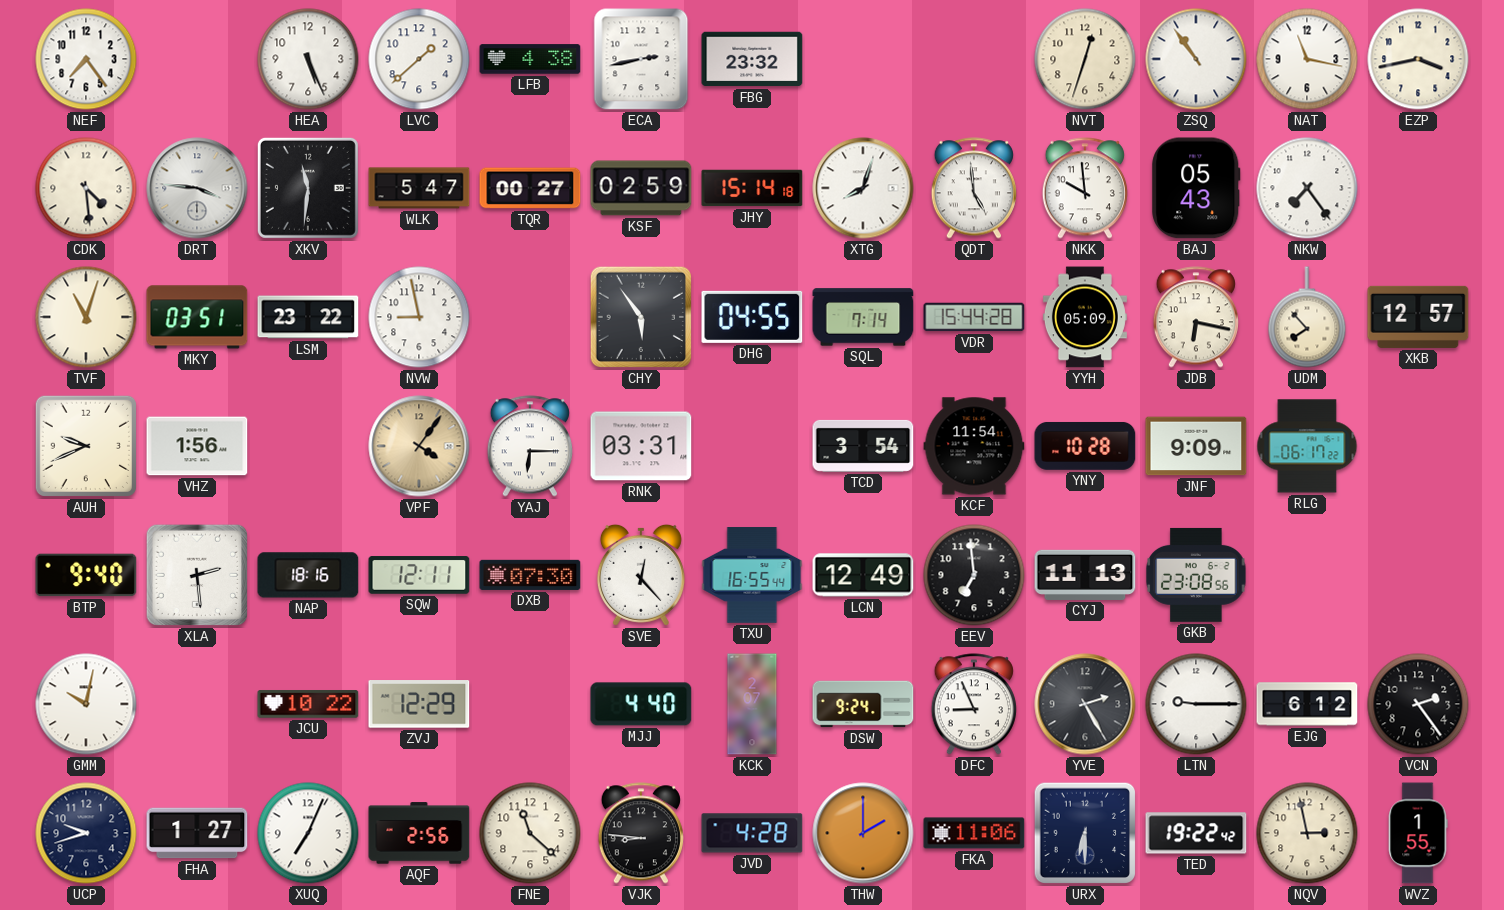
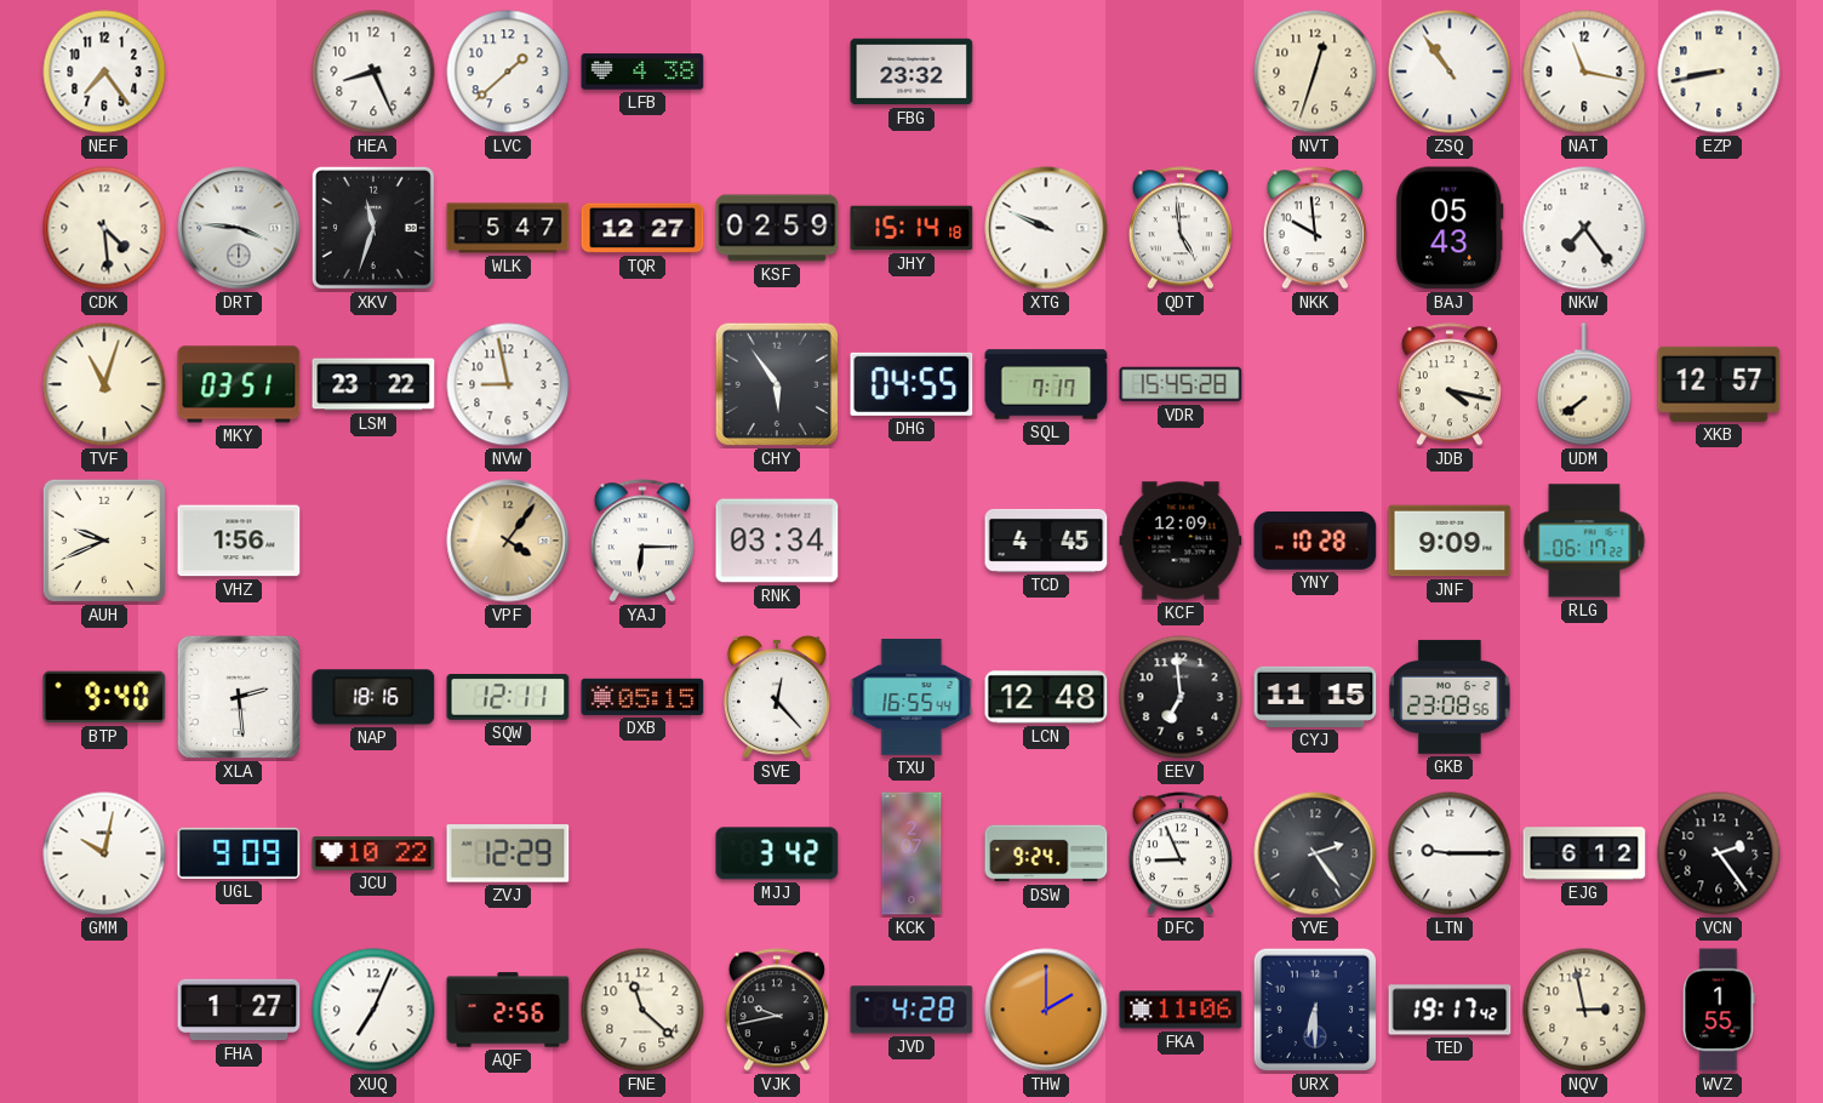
HEA: 5:26 -> 8:26
ECA: 2:43 -> none
EZP: 3:43 -> 8:43
XKV: 11:31 -> 11:33
TQR: 00:27 -> 12:27
XTG: 8:03 -> 9:49
SQL: 7:14 -> 7:17
VDR: 15:44 -> 15:45
YYH: 05:09 -> none
JDB: 6:17 -> 4:17
UDM: 7:53 -> 7:39
RNK: 03:31 -> 03:34
TCD: 3:54 -> 4:45
KCF: 11:54 -> 12:09
DXB: 07:30 -> 05:15
LCN: 12:49 -> 12:48
CYJ: 11:13 -> 11:15
UGL: none -> 9:09
MJJ: 4:40 -> 3:42
YVE: 2:25 -> 2:24
UCP: 9:42 -> none
VJK: 8:46 -> 9:43
TED: 19:22 -> 19:17
